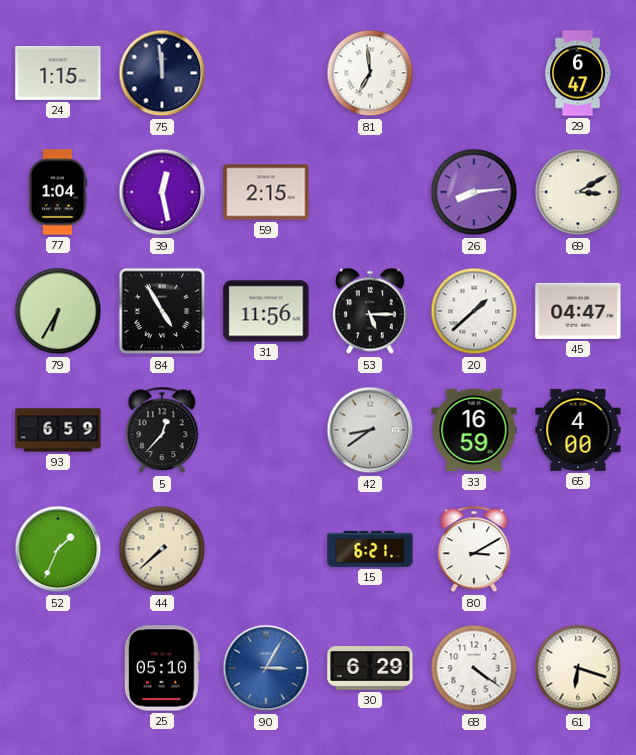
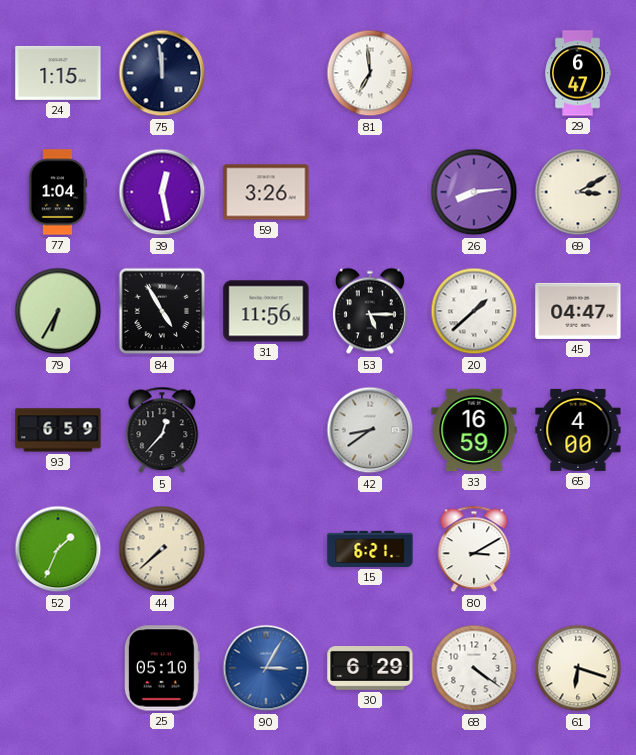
59: 2:15 -> 3:26
